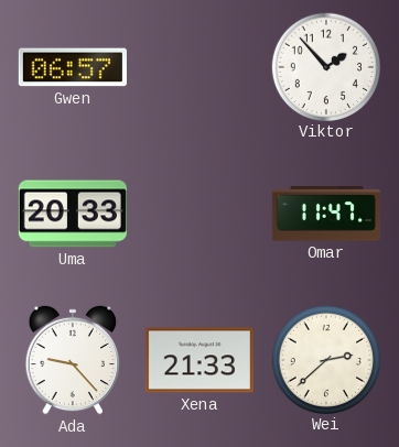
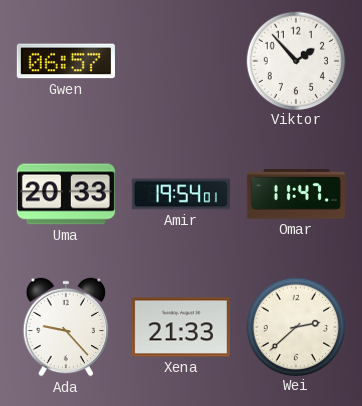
Amir: none -> 19:54
